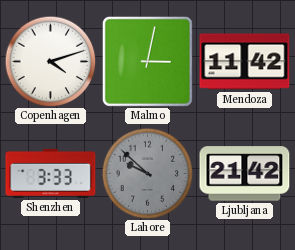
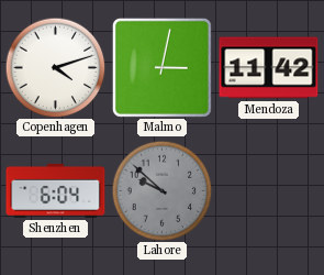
Shenzhen: 3:33 -> 6:04
Ljubljana: 21:42 -> none
